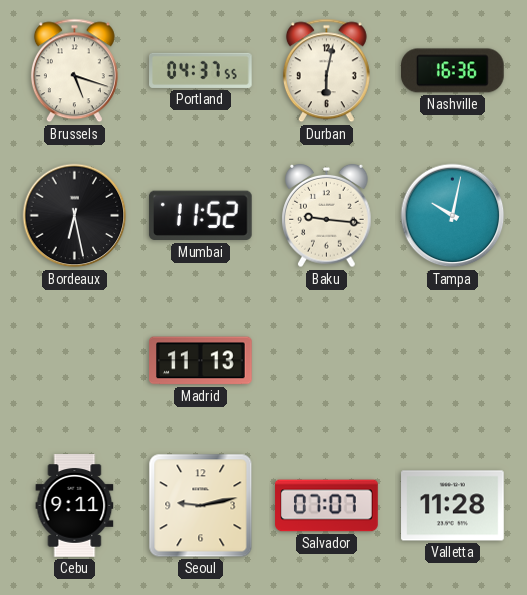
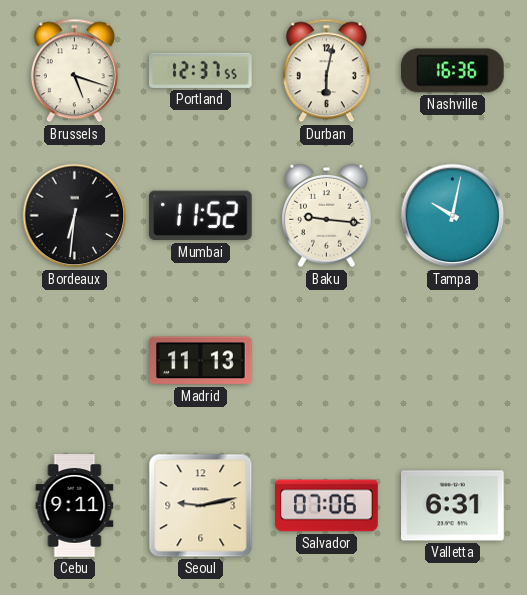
Portland: 04:37 -> 12:37
Bordeaux: 6:28 -> 6:31
Salvador: 07:07 -> 07:06
Valletta: 11:28 -> 6:31
